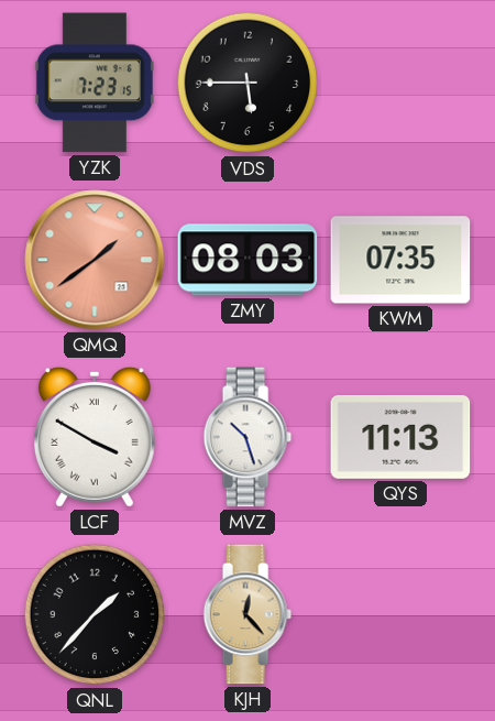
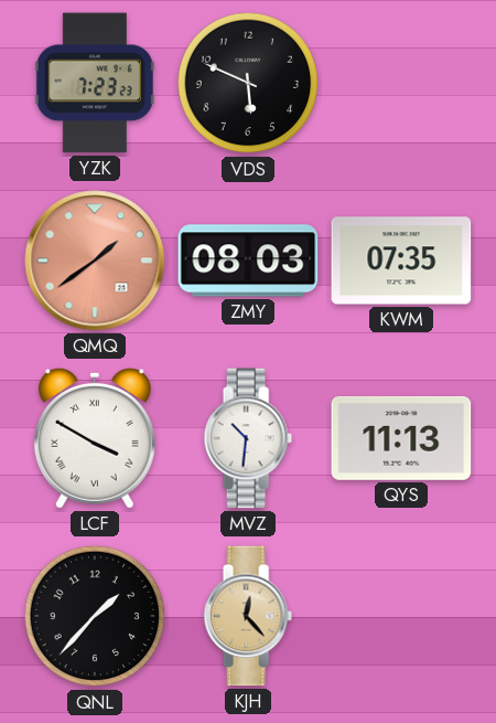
YZK: 7:23:15 -> 7:23:23
VDS: 5:45 -> 5:49
MVZ: 10:27 -> 10:31
